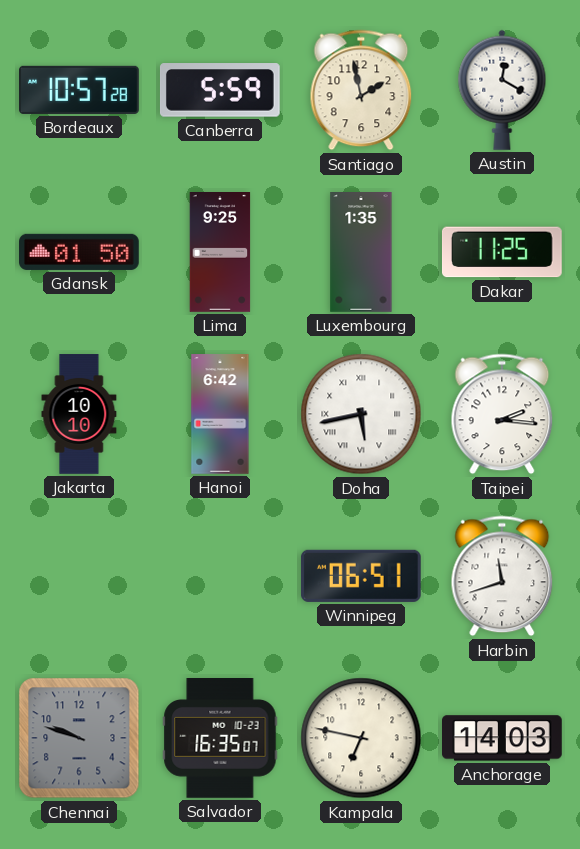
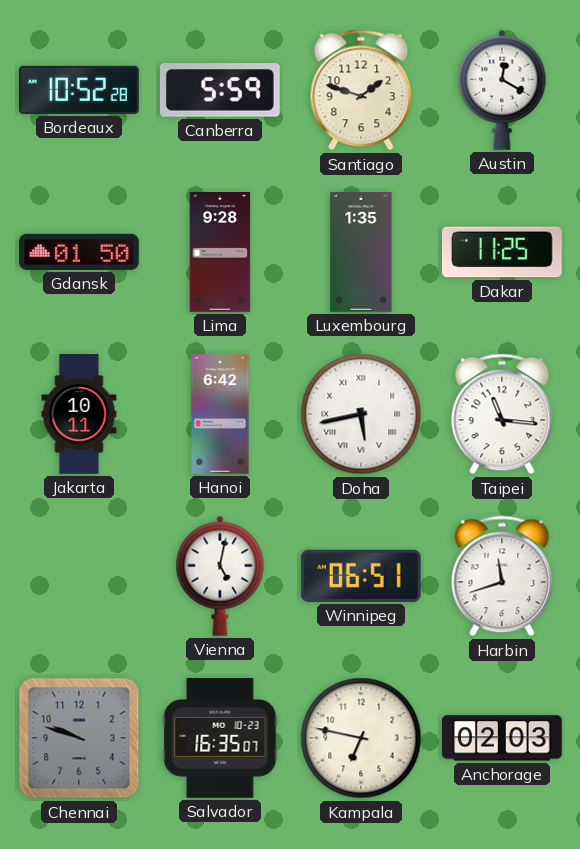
Bordeaux: 10:57 -> 10:52
Santiago: 1:58 -> 1:48
Lima: 9:25 -> 9:28
Jakarta: 10:10 -> 10:11
Taipei: 2:16 -> 11:16
Vienna: none -> 5:02
Anchorage: 14:03 -> 02:03
